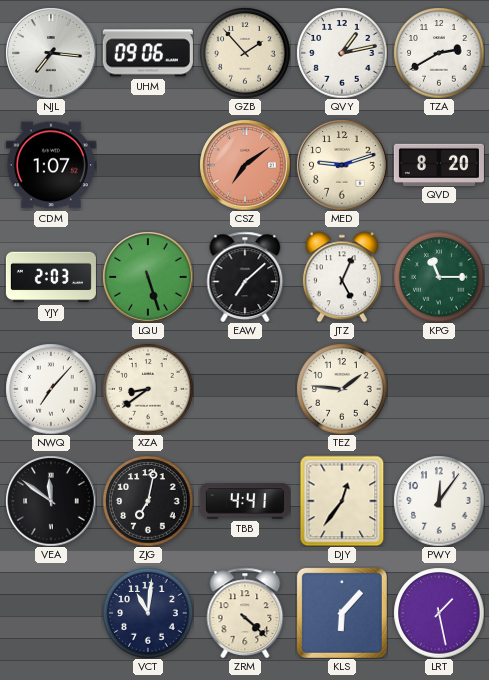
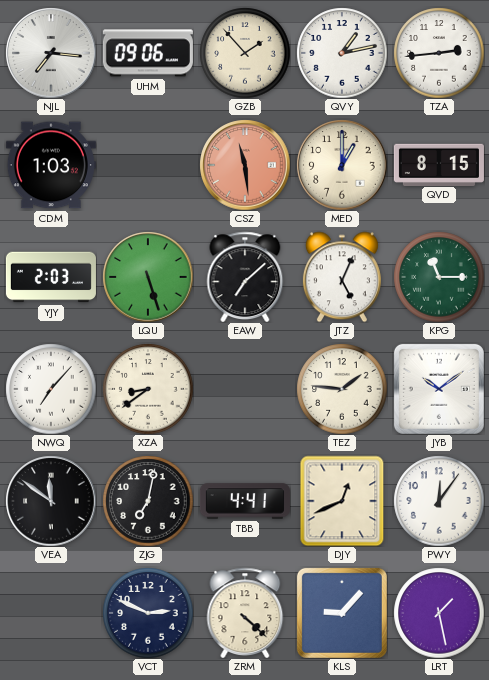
TZA: 2:40 -> 2:44
CDM: 1:07 -> 1:03
CSZ: 7:09 -> 11:29
MED: 9:12 -> 1:00
QVD: 8:20 -> 8:15
JYB: none -> 10:09
DJY: 12:36 -> 12:41
VCT: 11:01 -> 2:49
KLS: 6:07 -> 9:07
